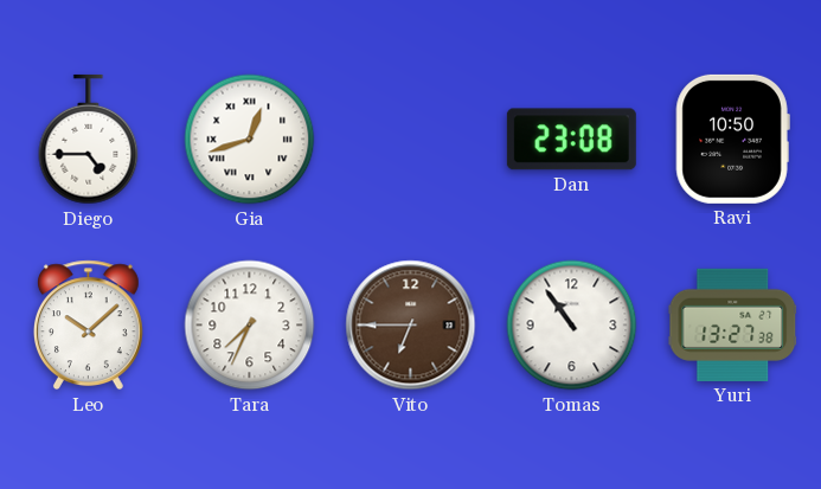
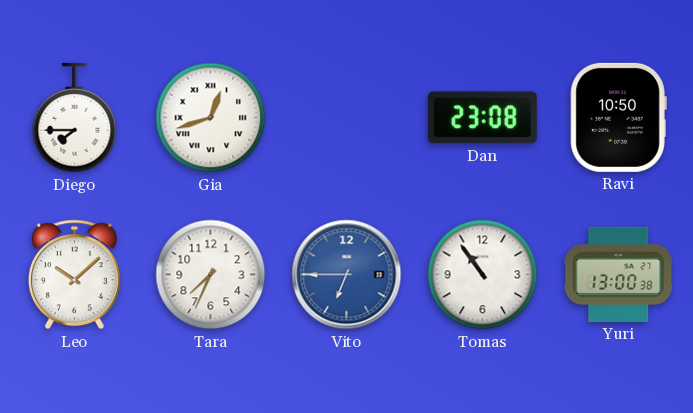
Diego: 4:45 -> 7:45
Vito dial: brown -> blue
Yuri: 13:27 -> 13:00
